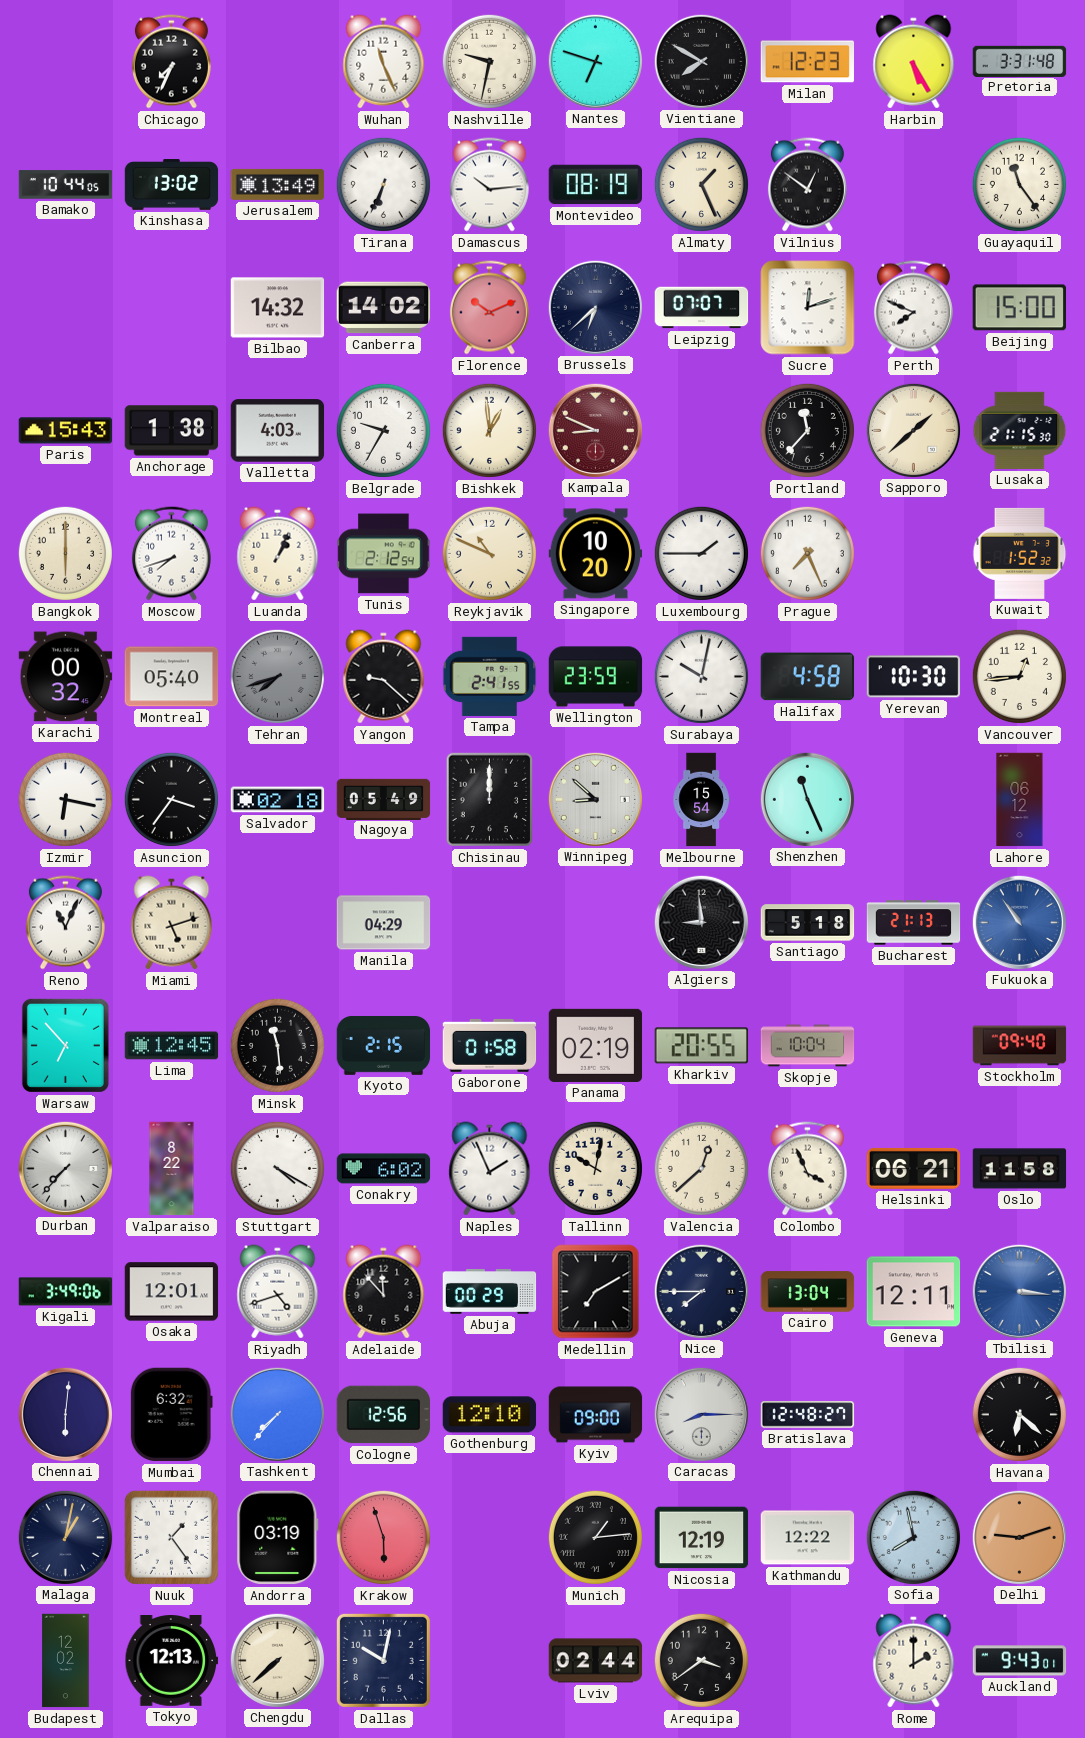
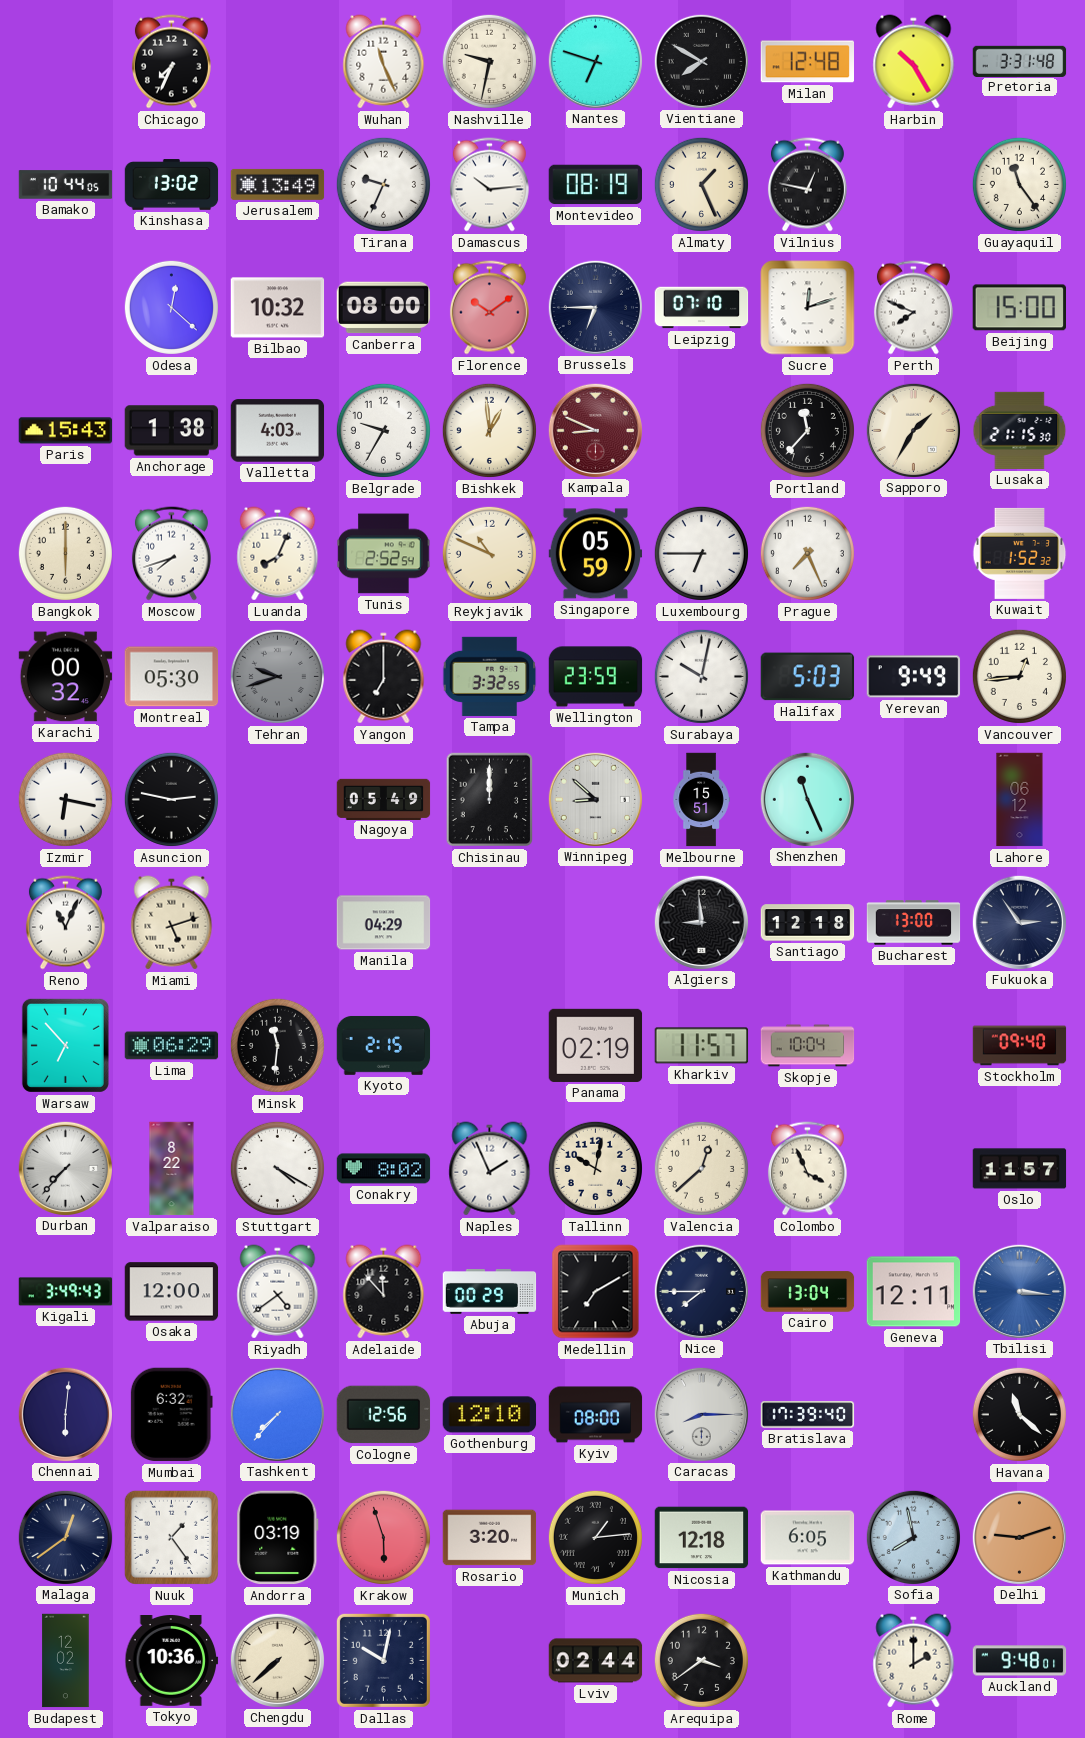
Milan: 12:23 -> 12:48
Harbin: 5:25 -> 10:25
Tirana: 6:34 -> 9:34
Vilnius: 12:51 -> 12:47
Odesa: none -> 12:22
Bilbao: 14:32 -> 10:32
Canberra: 14:02 -> 08:00
Florence: 10:11 -> 10:09
Brussels: 6:38 -> 6:45
Leipzig: 07:07 -> 07:10
Sapporo: 1:38 -> 1:35
Luanda: 1:04 -> 8:04
Tunis: 2:12 -> 2:52
Singapore: 10:20 -> 05:59
Luxembourg: 1:45 -> 6:45
Montreal: 05:40 -> 05:30
Tehran: 7:42 -> 9:42
Yangon: 9:22 -> 7:00
Tampa: 2:41 -> 3:32
Halifax: 4:58 -> 5:03
Yerevan: 10:30 -> 9:49
Asuncion: 3:36 -> 2:47
Salvador: 02:18 -> none
Melbourne: 15:54 -> 15:51
Santiago: 5:18 -> 12:18
Bucharest: 21:13 -> 13:00
Fukuoka: 10:54 -> 2:54
Fukuoka dial: blue -> navy
Lima: 12:45 -> 06:29
Minsk: 11:29 -> 11:31
Gaborone: 01:58 -> none
Kharkiv: 20:55 -> 11:57
Conakry: 6:02 -> 8:02
Helsinki: 06:21 -> none
Oslo: 11:58 -> 11:57
Kigali: 3:49:06 -> 3:49:43
Osaka: 12:01 -> 12:00
Riyadh: 4:42 -> 4:39
Kyiv: 09:00 -> 08:00
Bratislava: 12:48 -> 17:39
Havana: 6:22 -> 11:22
Malaga: 1:02 -> 12:39
Rosario: none -> 3:20
Nicosia: 12:19 -> 12:18
Kathmandu: 12:22 -> 6:05
Tokyo: 12:13 -> 10:36
Auckland: 9:43 -> 9:48
